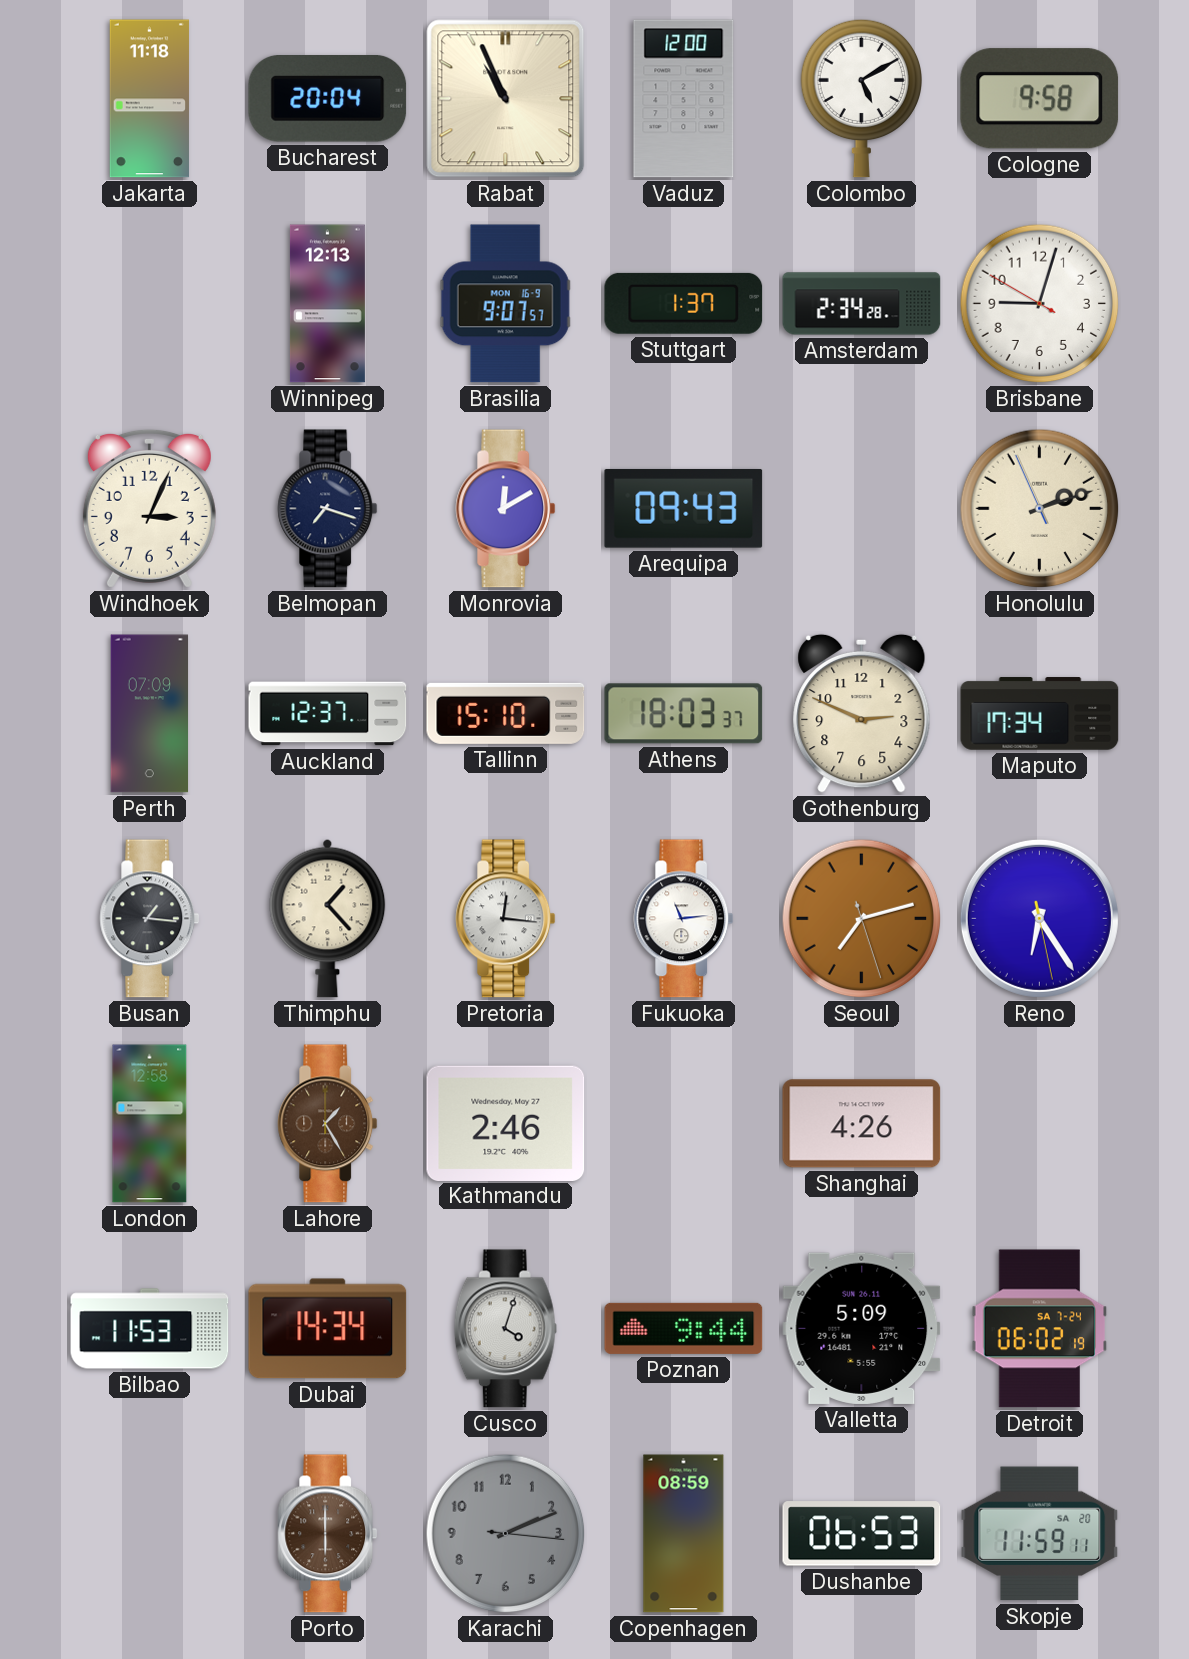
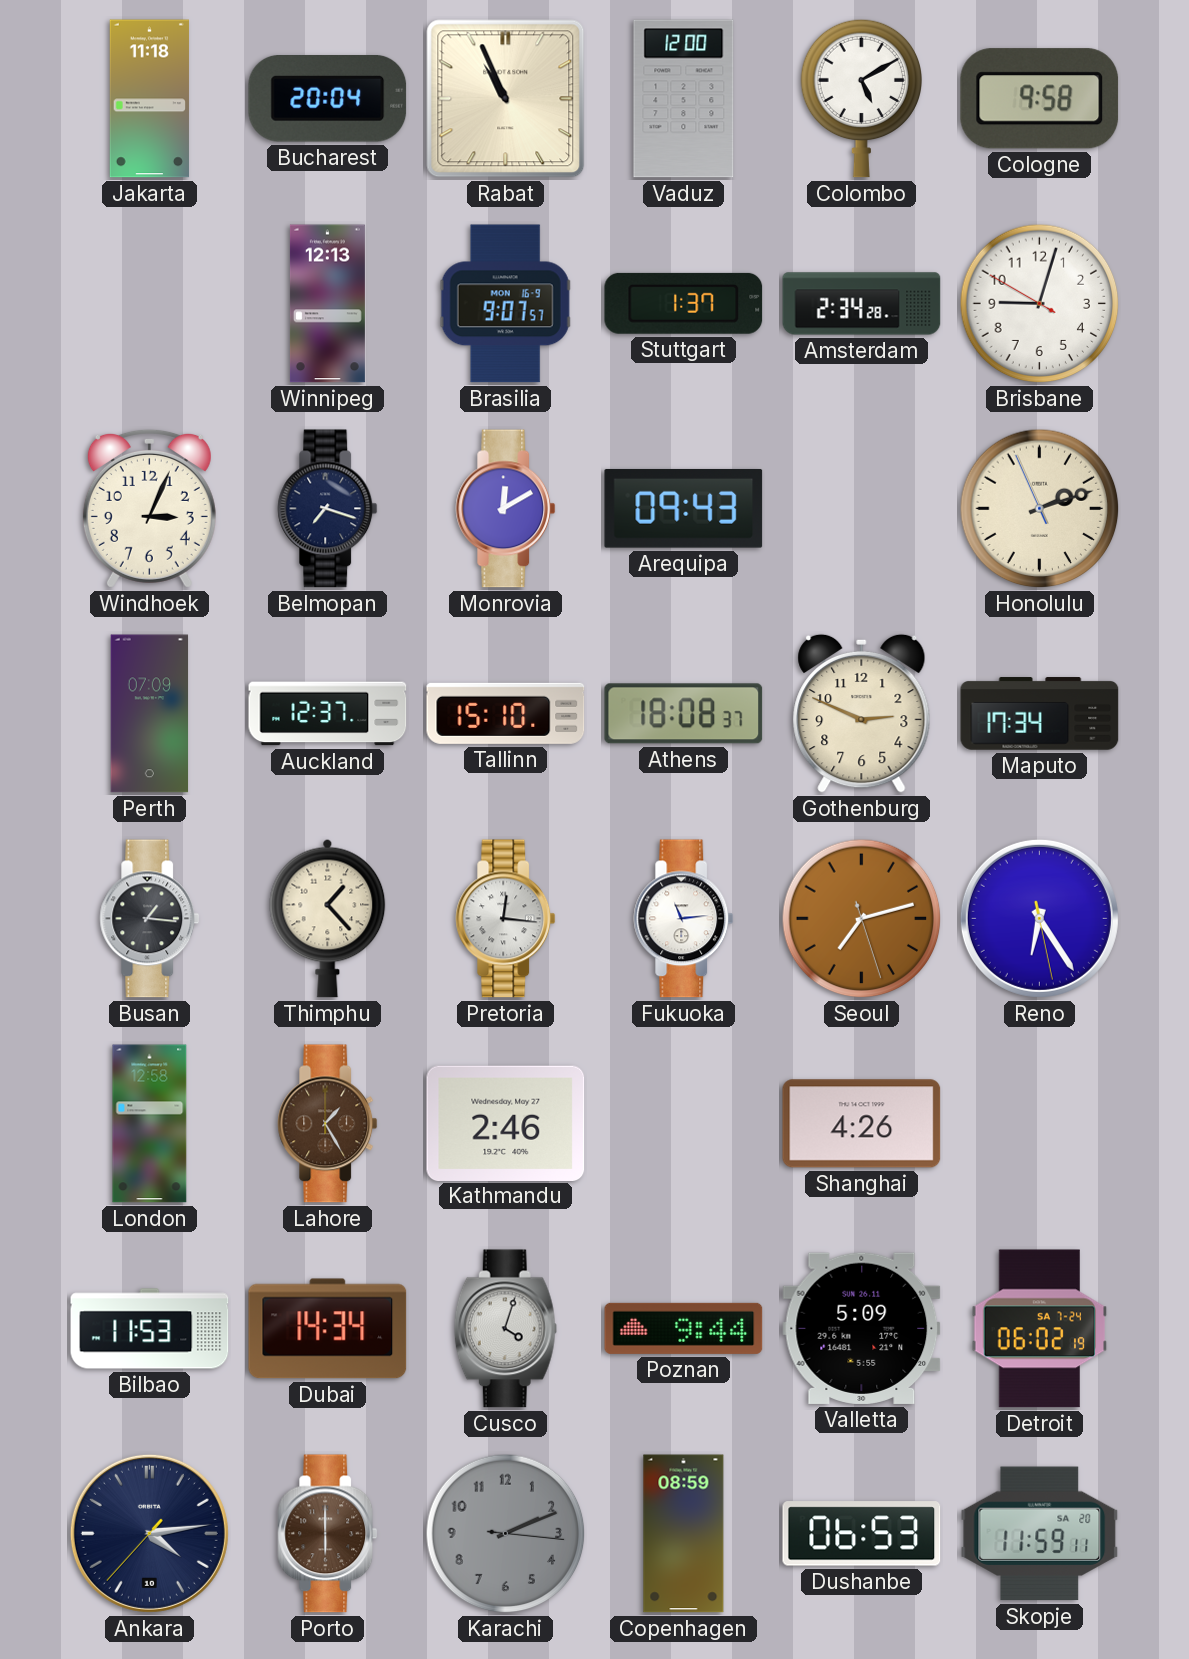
Athens: 18:03 -> 18:08
Ankara: none -> 4:13
